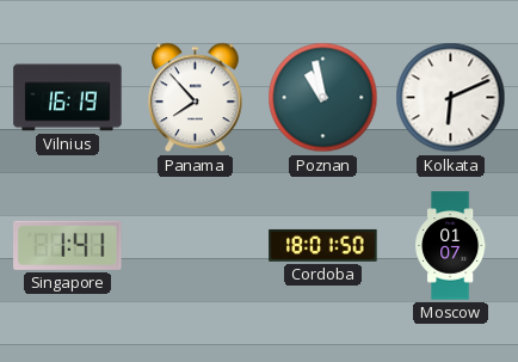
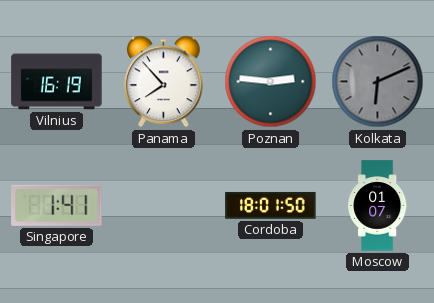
Poznan: 10:58 -> 2:46
Kolkata dial: white -> grey
